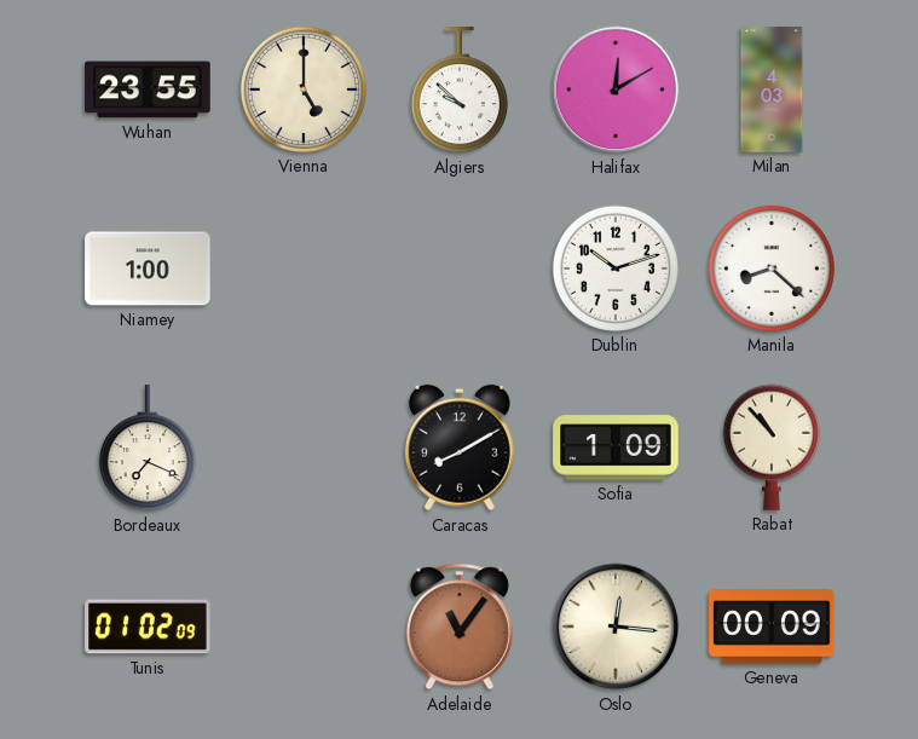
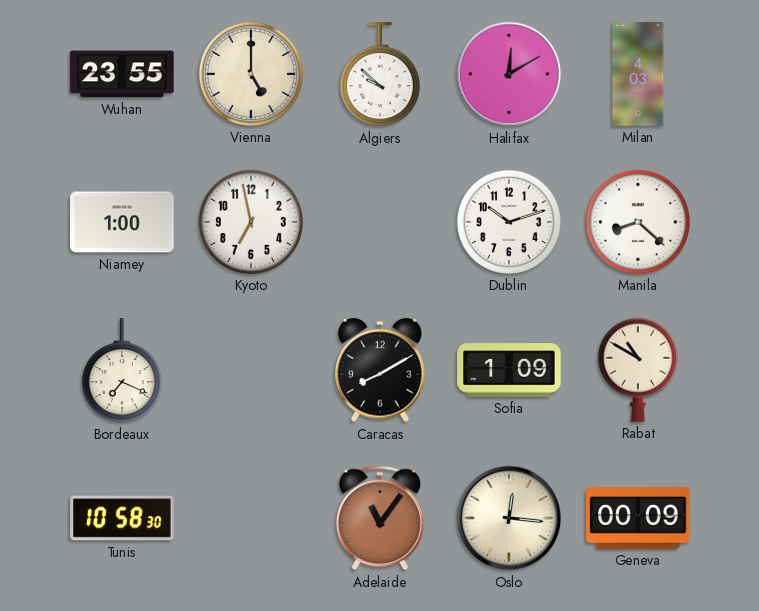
Kyoto: none -> 6:58
Rabat: 10:53 -> 10:50
Tunis: 01:02 -> 10:58
